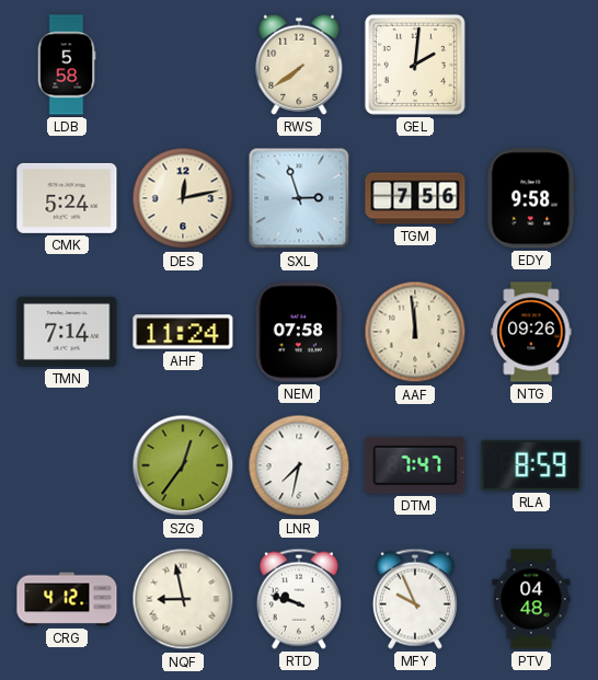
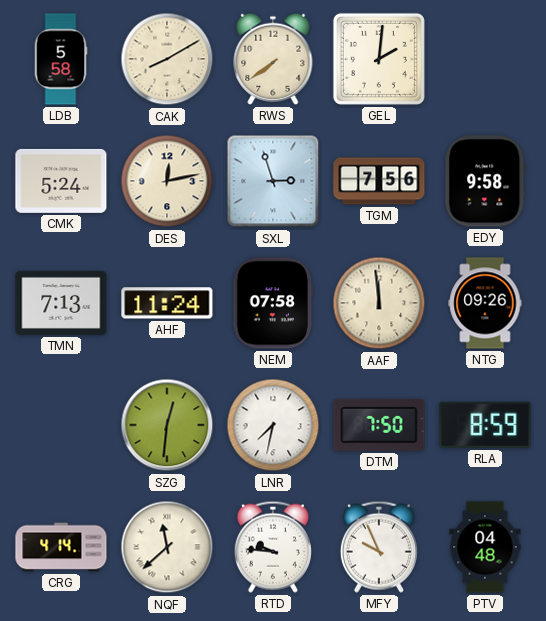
CAK: none -> 8:10
TMN: 7:14 -> 7:13
SZG: 12:36 -> 12:31
DTM: 7:47 -> 7:50
CRG: 4:12 -> 4:14
NQF: 8:58 -> 11:38
RTD: 9:48 -> 9:46
